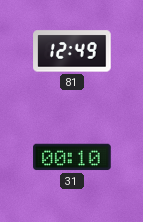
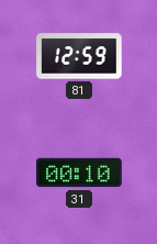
81: 12:49 -> 12:59
